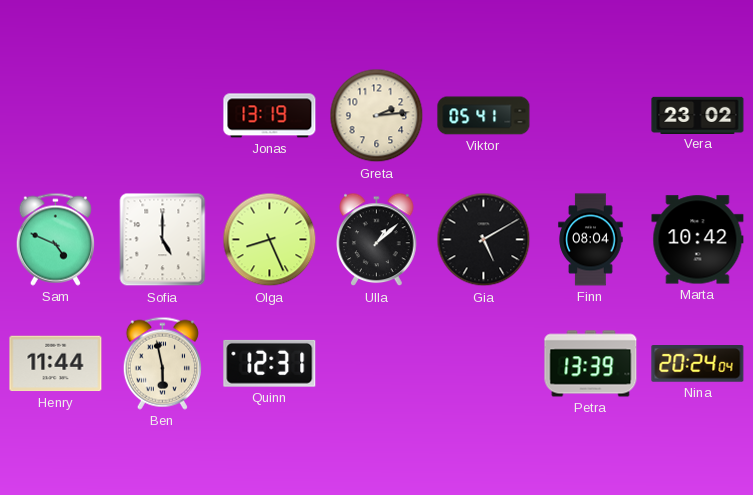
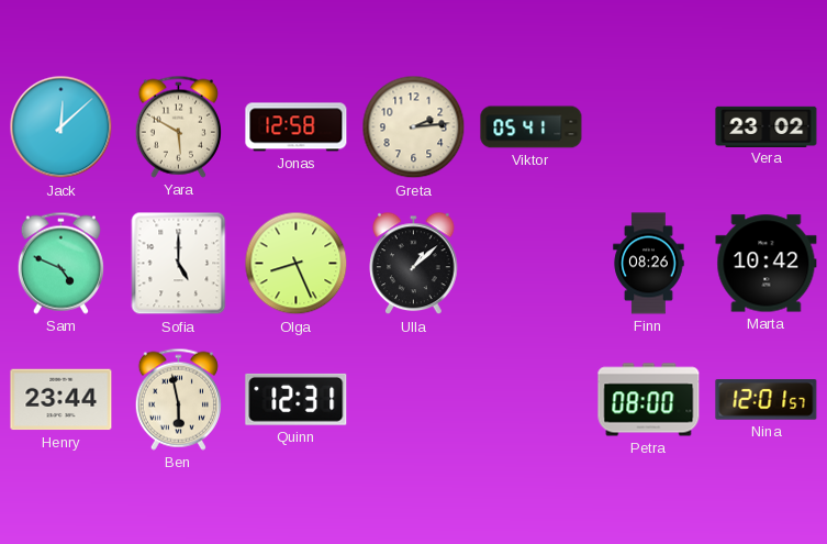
Jack: none -> 12:08
Yara: none -> 5:50
Jonas: 13:19 -> 12:58
Gia: 5:10 -> none
Finn: 08:04 -> 08:26
Henry: 11:44 -> 23:44
Petra: 13:39 -> 08:00
Nina: 20:24 -> 12:01
